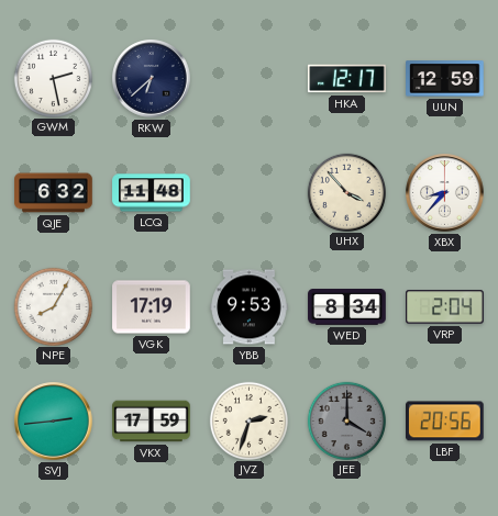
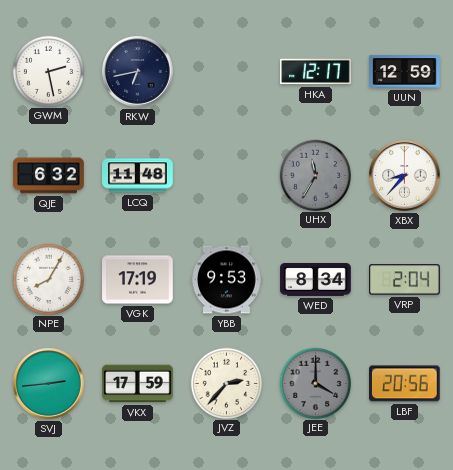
RKW: 6:38 -> 6:43
UHX: 3:53 -> 11:35
UHX dial: cream -> grey
JVZ: 2:33 -> 2:37
